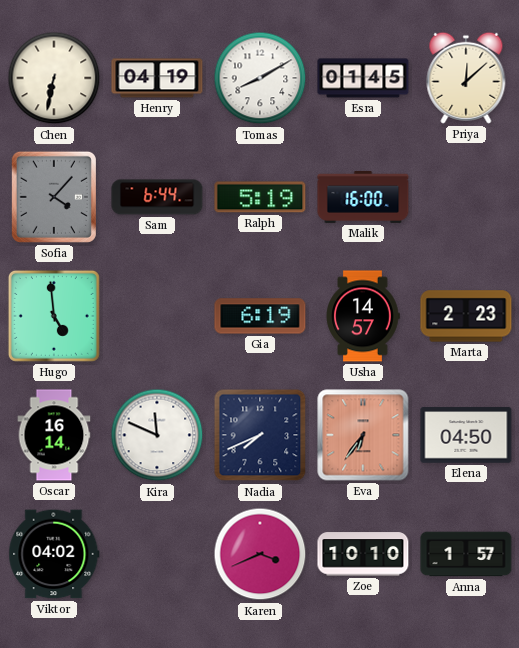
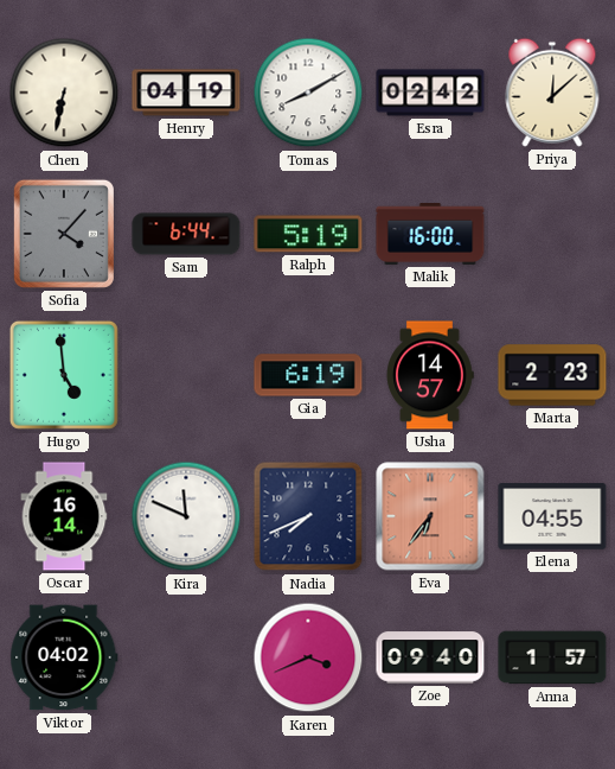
Esra: 01:45 -> 02:42
Elena: 04:50 -> 04:55
Zoe: 10:10 -> 09:40
